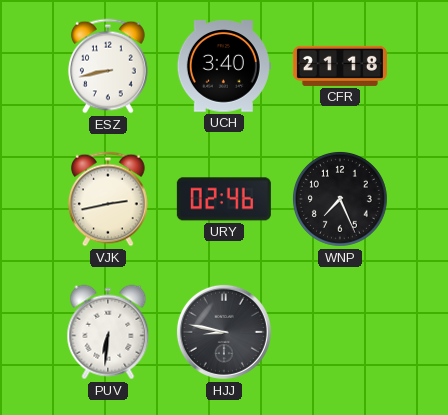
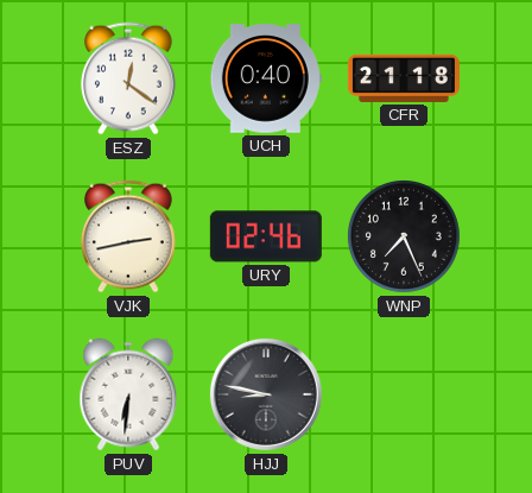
ESZ: 8:43 -> 12:21
UCH: 3:40 -> 0:40
